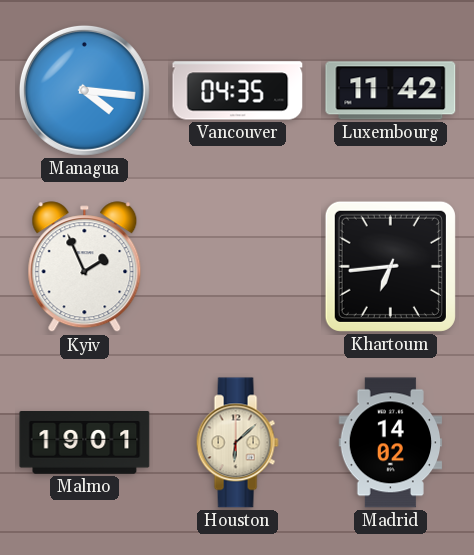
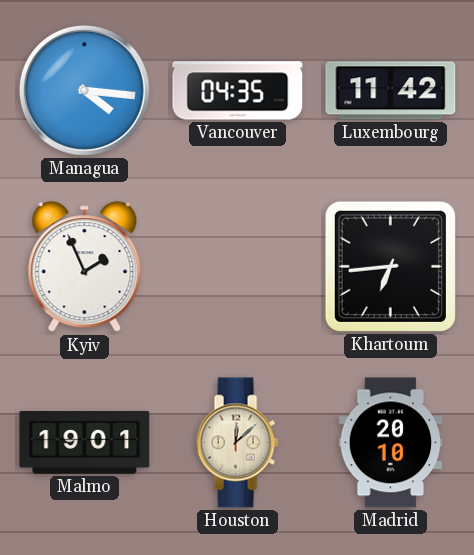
Houston: 6:08 -> 12:08
Madrid: 14:02 -> 20:10
